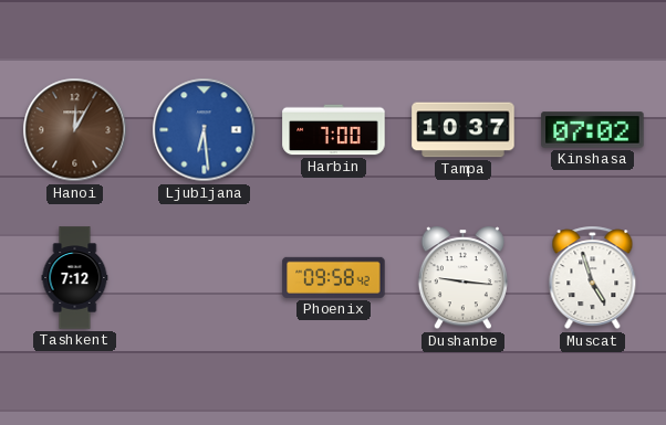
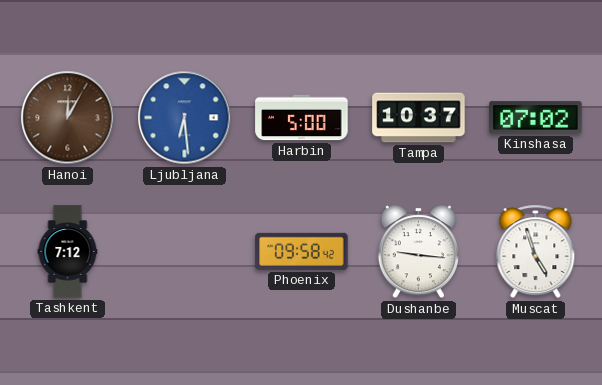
Harbin: 7:00 -> 5:00
